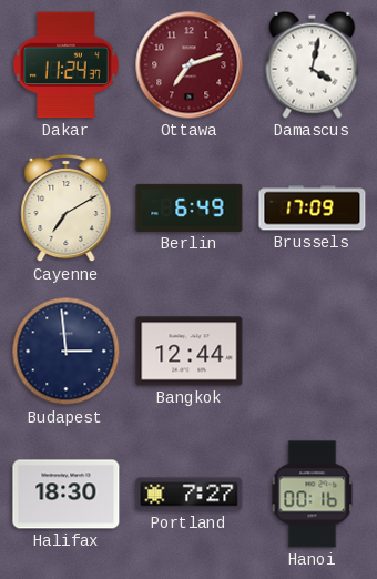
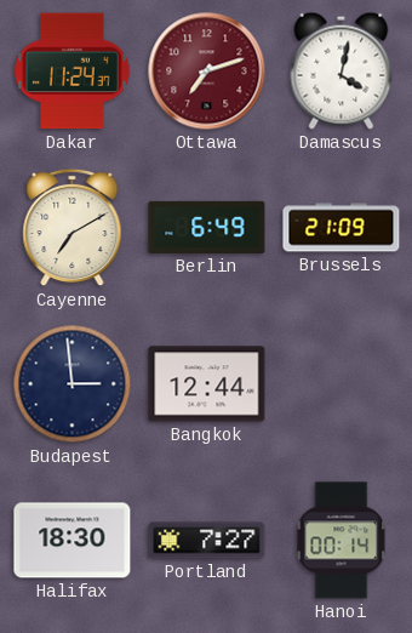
Brussels: 17:09 -> 21:09
Hanoi: 00:16 -> 00:14
